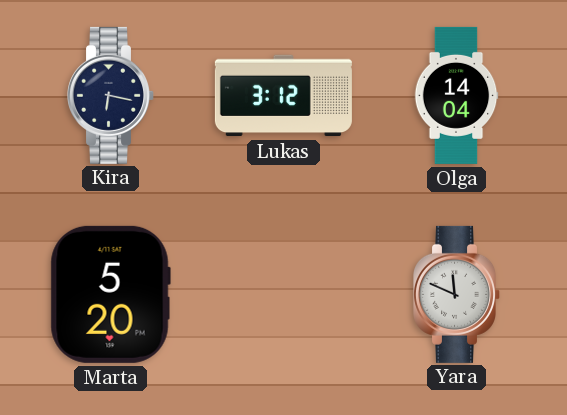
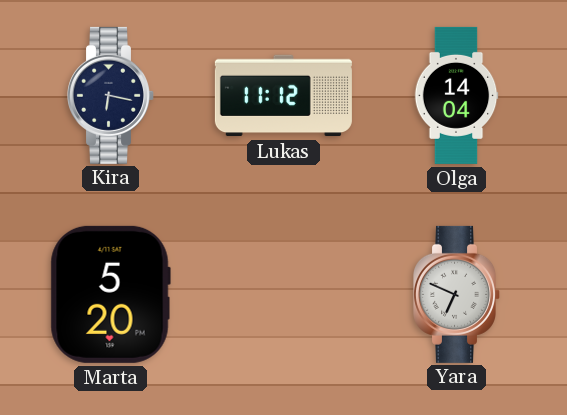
Lukas: 3:12 -> 11:12
Yara: 11:49 -> 6:49
